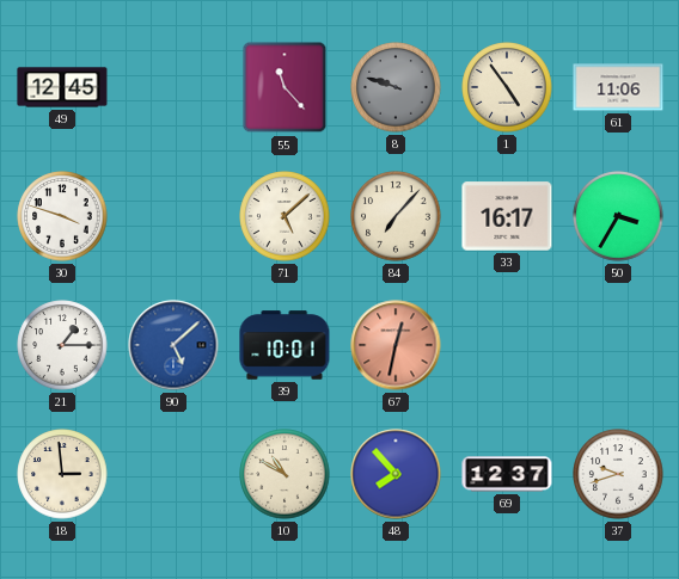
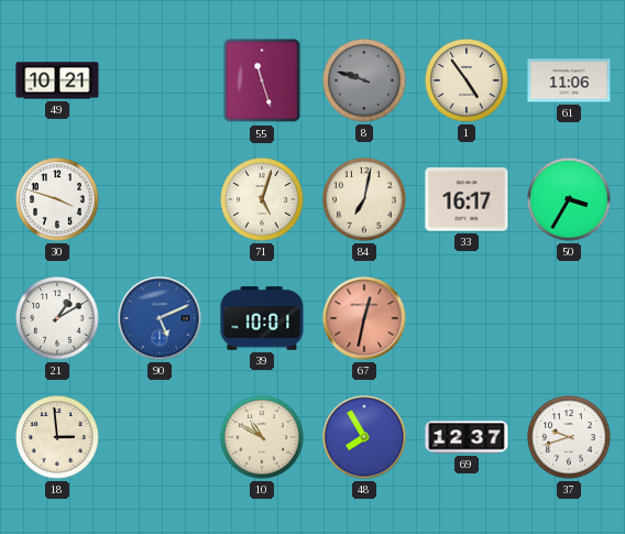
49: 12:45 -> 10:21
55: 11:23 -> 11:27
71: 5:08 -> 5:03
84: 7:07 -> 7:02
21: 1:15 -> 1:10
90: 5:08 -> 5:11
48: 7:53 -> 7:55
